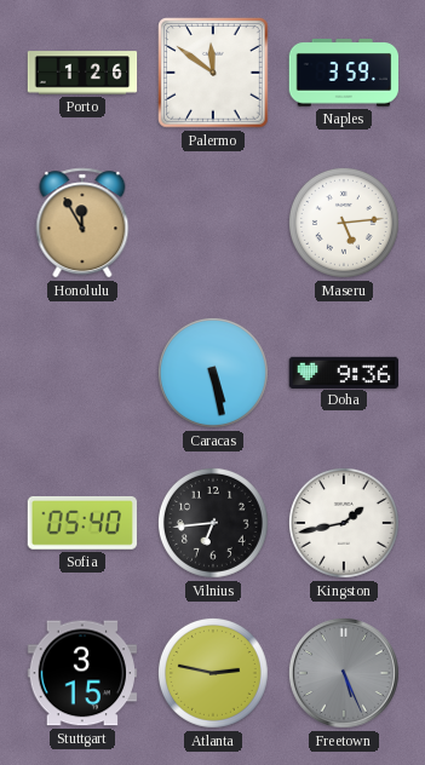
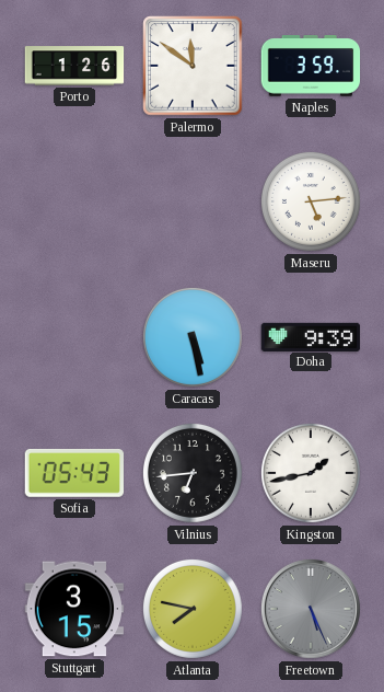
Honolulu: 11:55 -> none
Doha: 9:36 -> 9:39
Sofia: 05:40 -> 05:43
Atlanta: 2:47 -> 7:47
